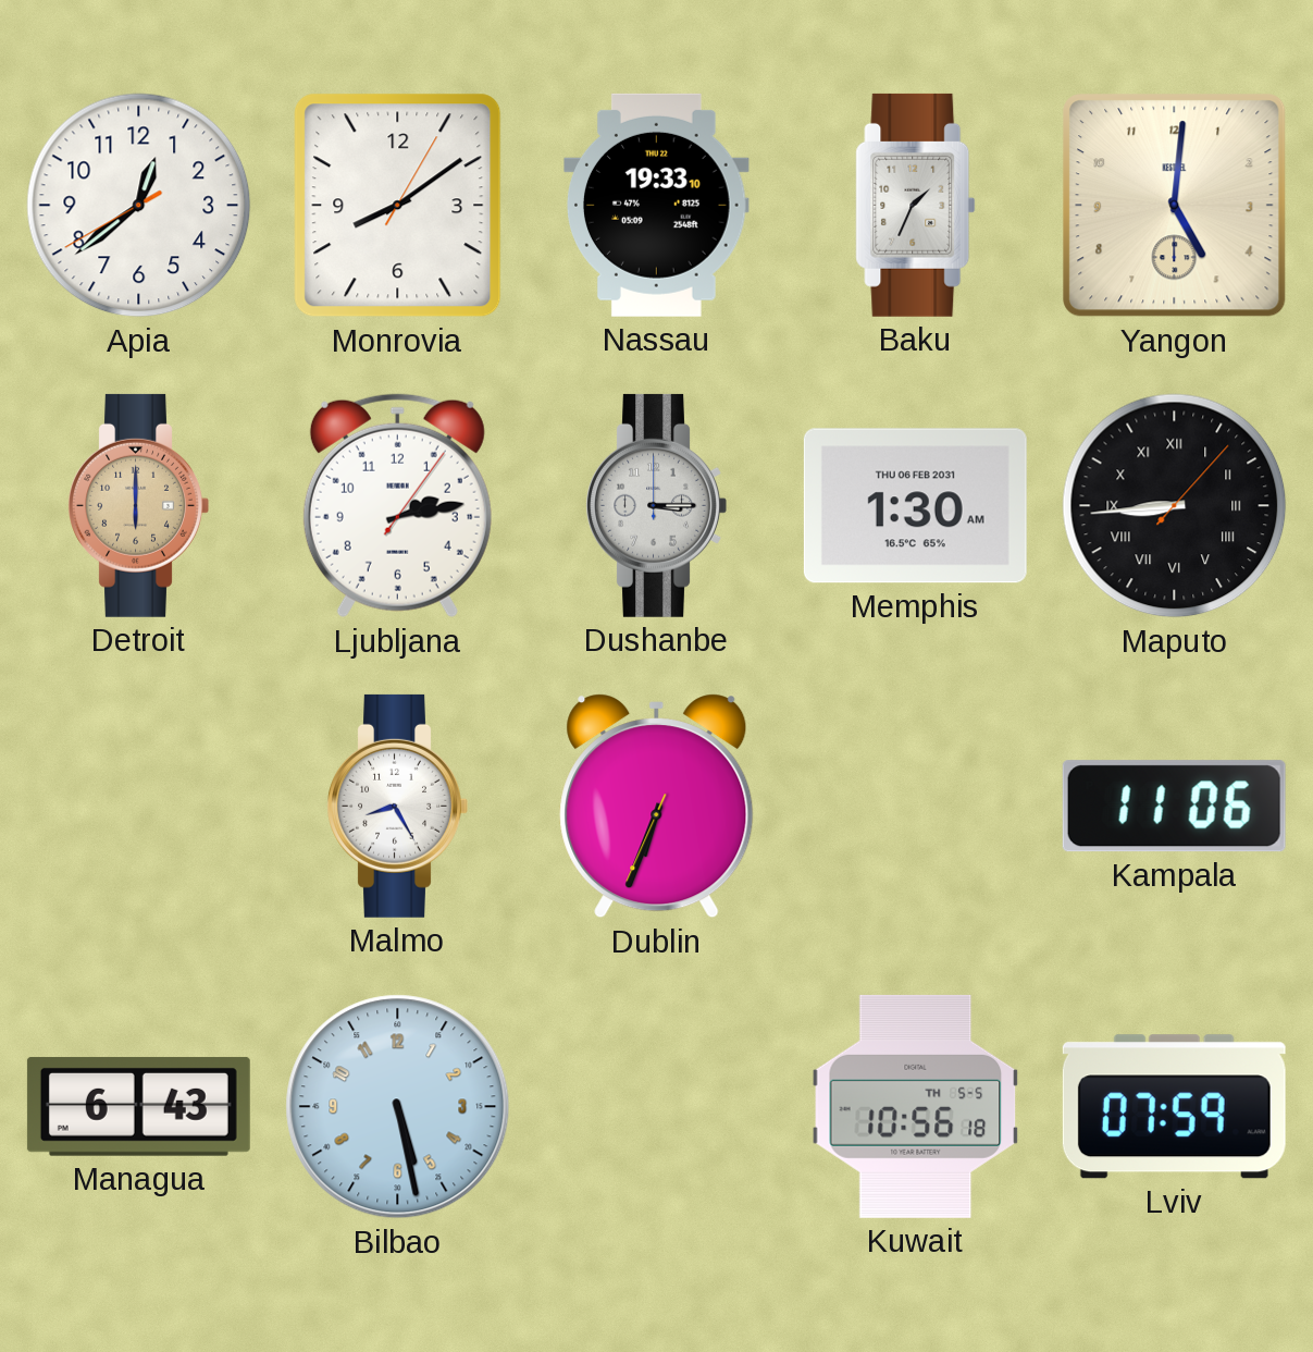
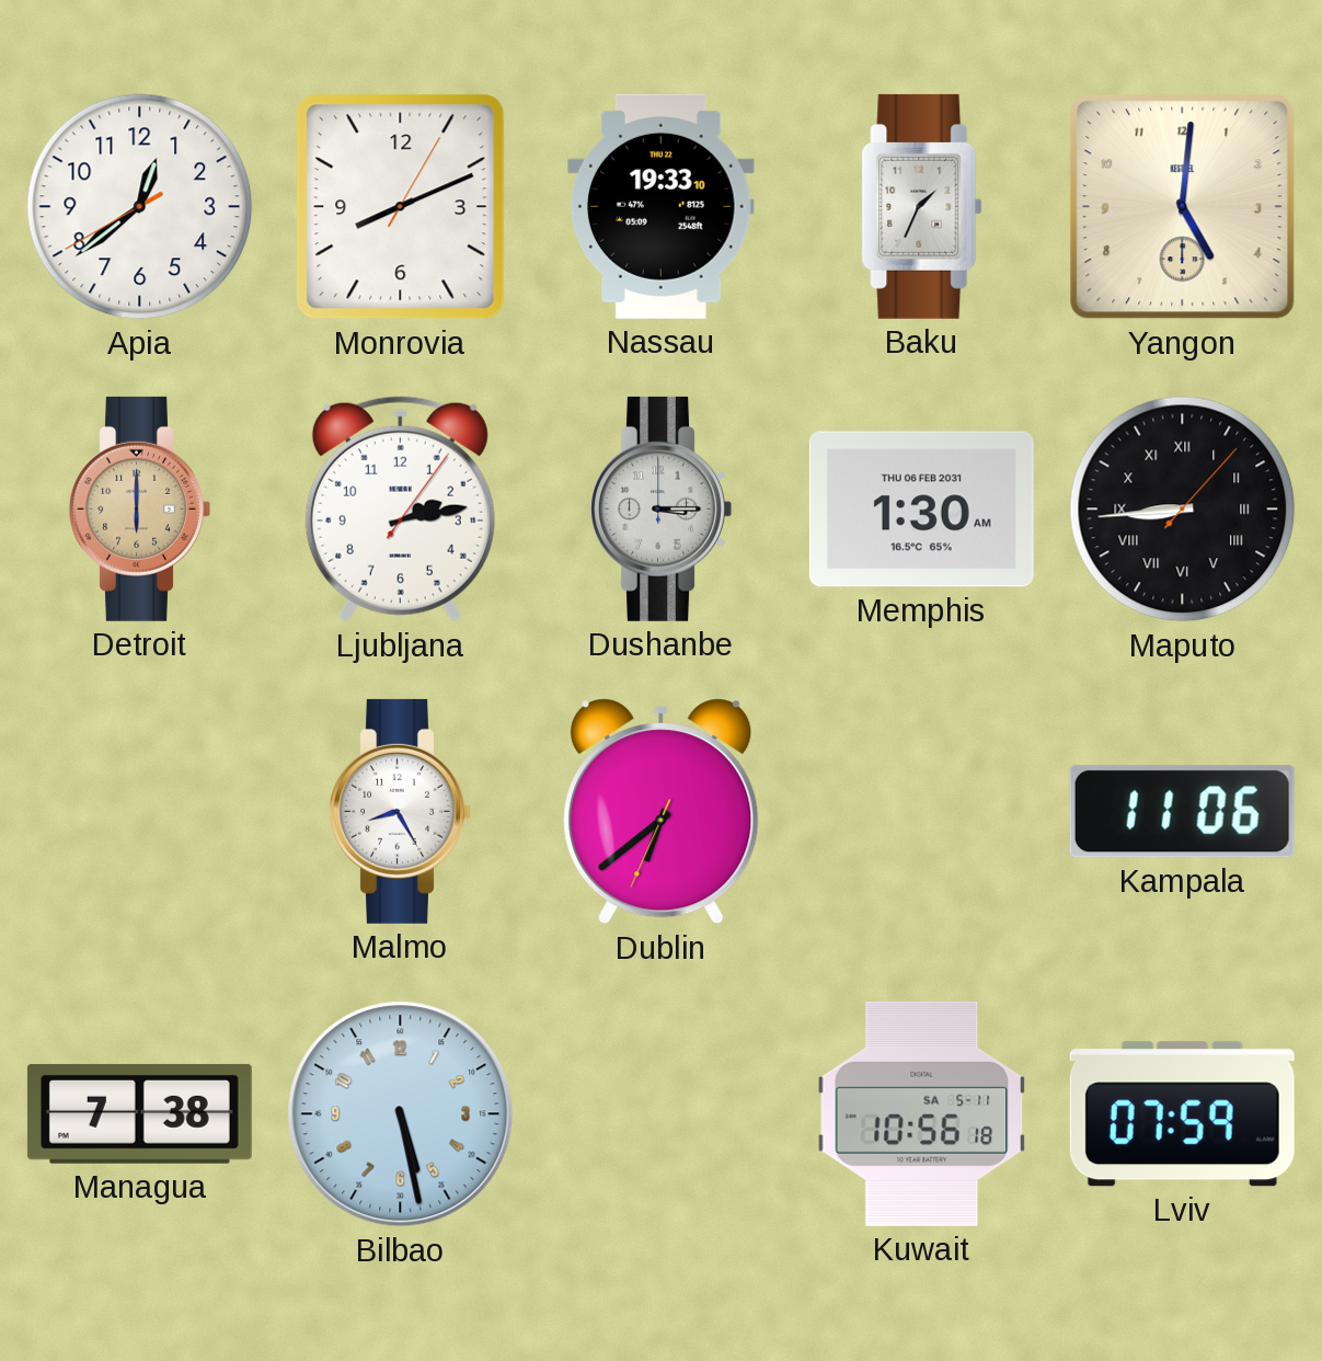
Monrovia: 8:09 -> 8:11
Dublin: 6:33 -> 6:38
Managua: 6:43 -> 7:38
Kuwait date: TH 5-5 -> SA 5-11
